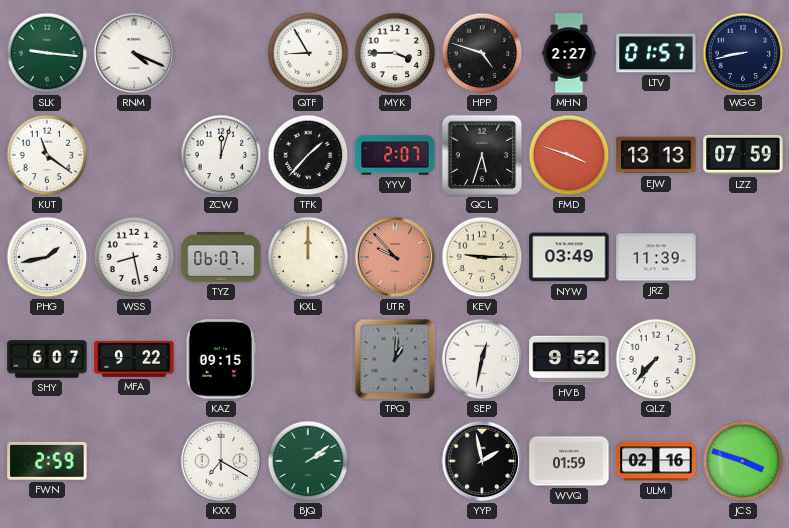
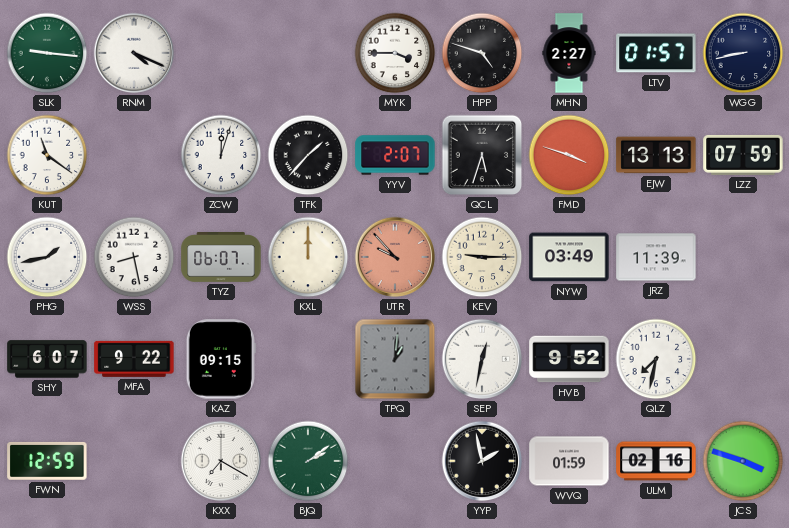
QTF: 8:55 -> none
QLZ: 7:37 -> 7:32
FWN: 2:59 -> 12:59
